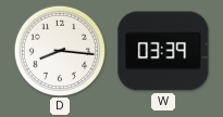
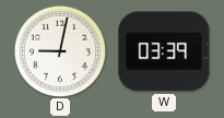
D: 8:16 -> 9:02
